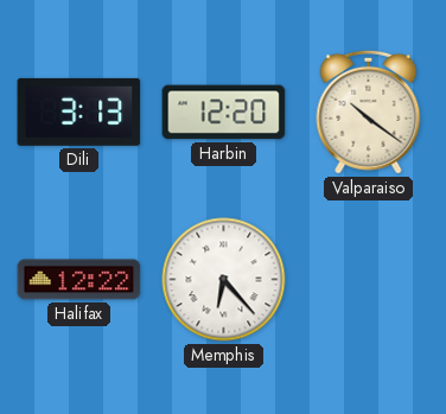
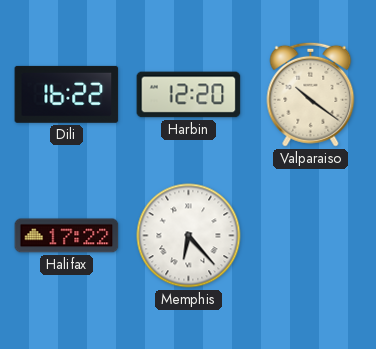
Dili: 3:13 -> 16:22
Halifax: 12:22 -> 17:22
